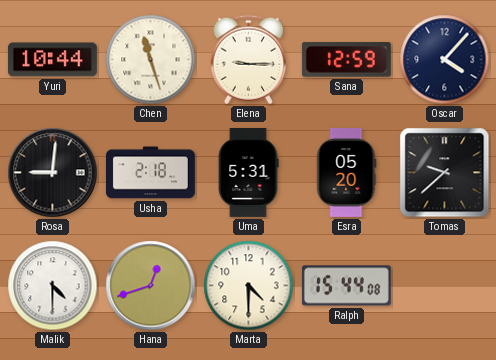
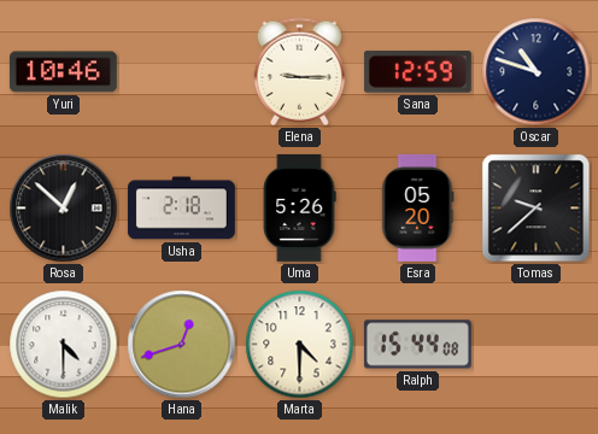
Yuri: 10:44 -> 10:46
Chen: 11:27 -> none
Oscar: 4:07 -> 10:48
Rosa: 9:01 -> 12:52
Uma: 5:31 -> 5:26
